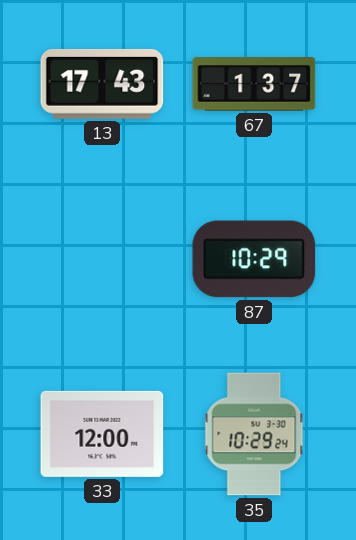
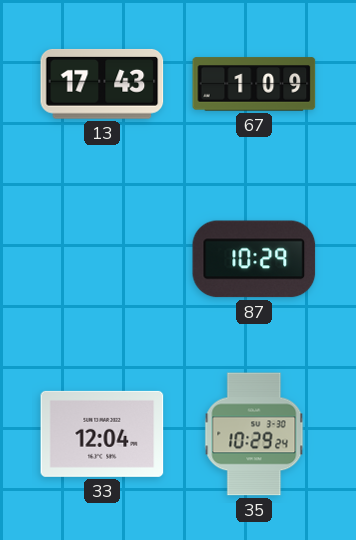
67: 1:37 -> 1:09
33: 12:00 -> 12:04
